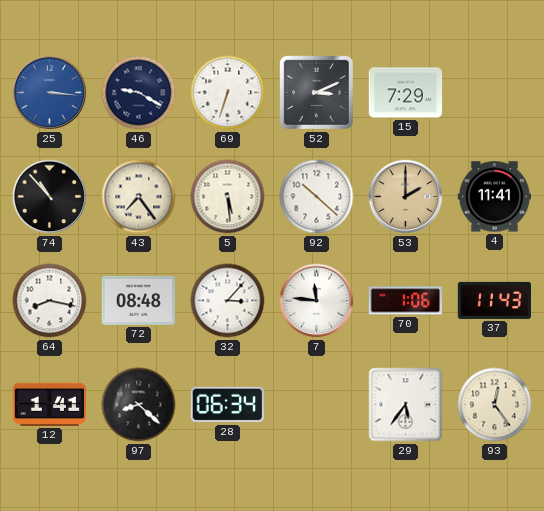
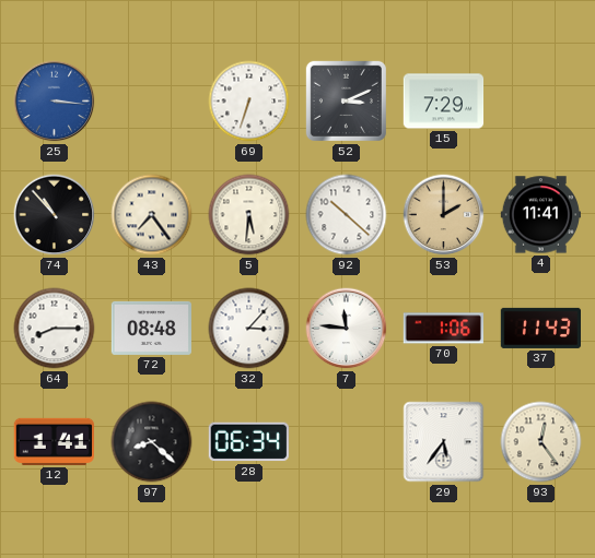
46: 9:20 -> none
5: 5:29 -> 5:31
64: 8:17 -> 8:15
